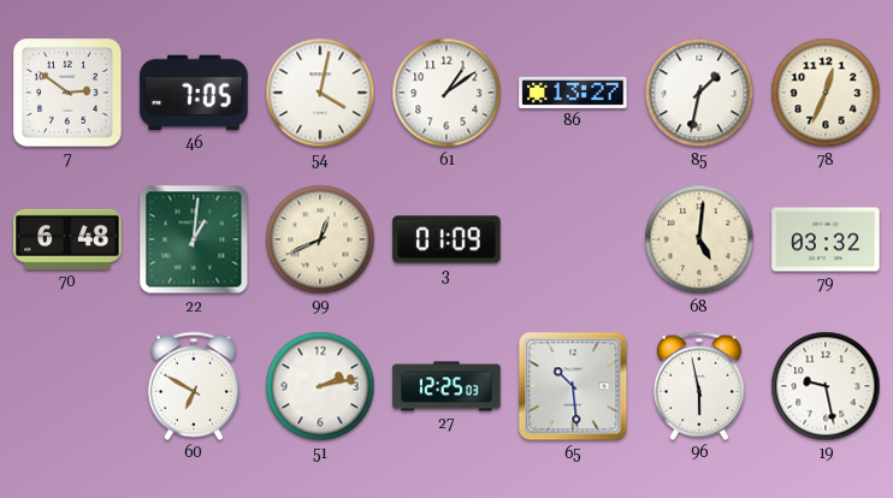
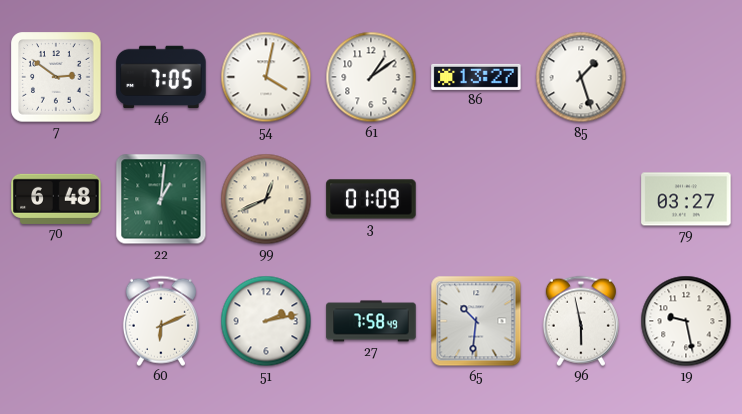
85: 1:32 -> 1:27
78: 12:34 -> none
68: 5:01 -> none
79: 03:32 -> 03:27
60: 6:50 -> 6:11
27: 12:25 -> 7:58
65: 10:29 -> 10:31
